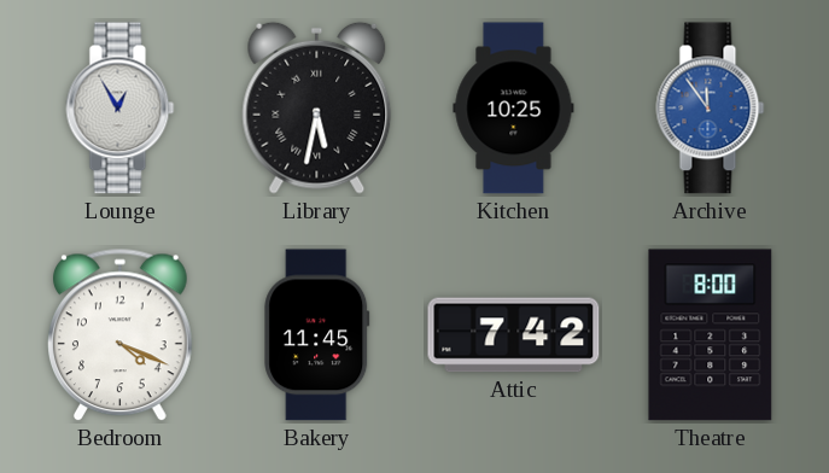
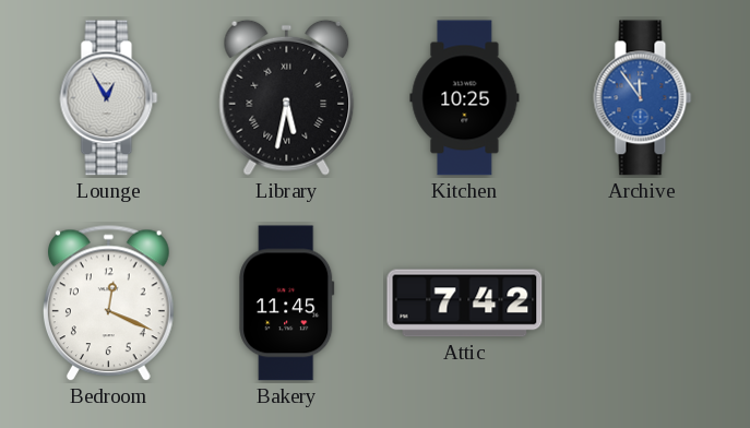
Bedroom: 4:19 -> 12:19
Theatre: 8:00 -> none
